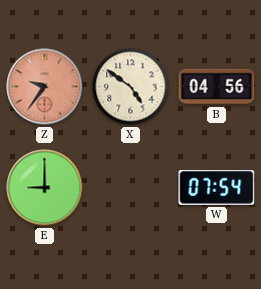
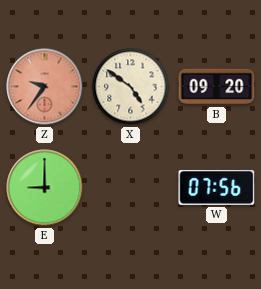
B: 04:56 -> 09:20
W: 07:54 -> 07:56
